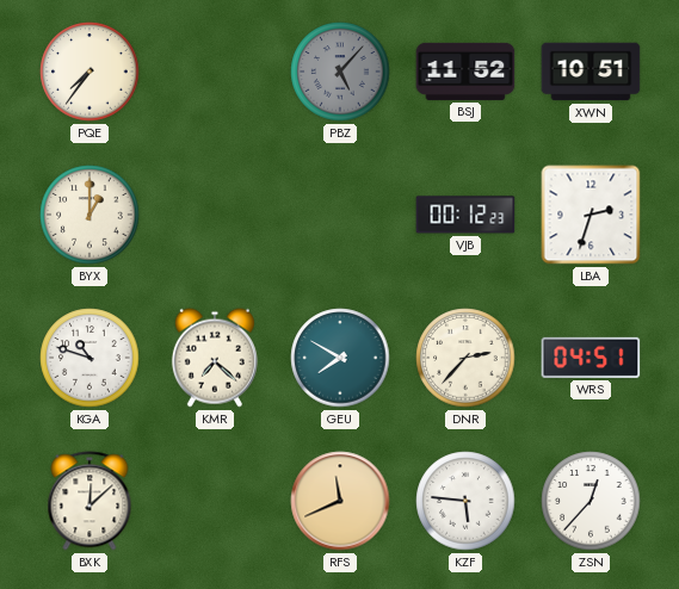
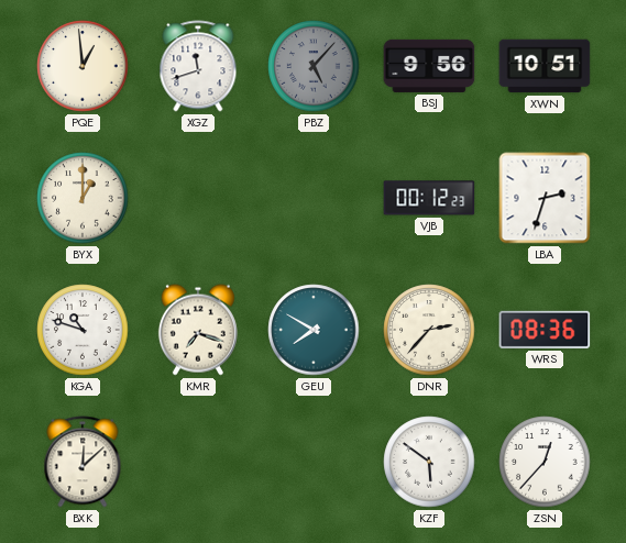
PQE: 7:36 -> 12:59
XGZ: none -> 11:42
BSJ: 11:52 -> 9:56
KMR: 7:22 -> 7:18
WRS: 04:51 -> 08:36
RFS: 11:41 -> none
KZF: 5:46 -> 5:51
